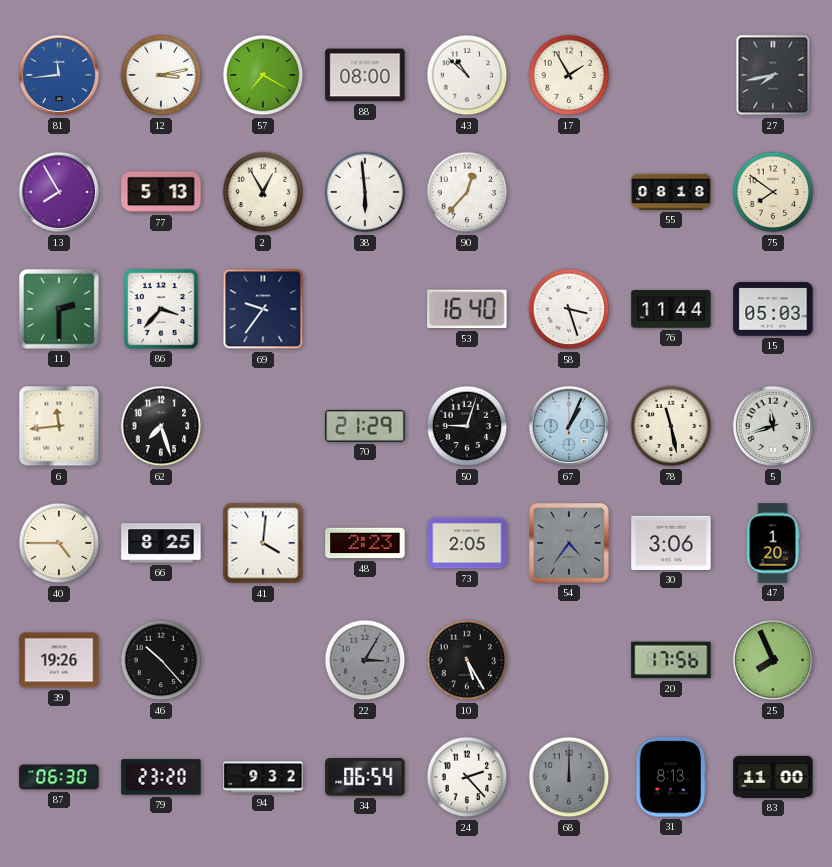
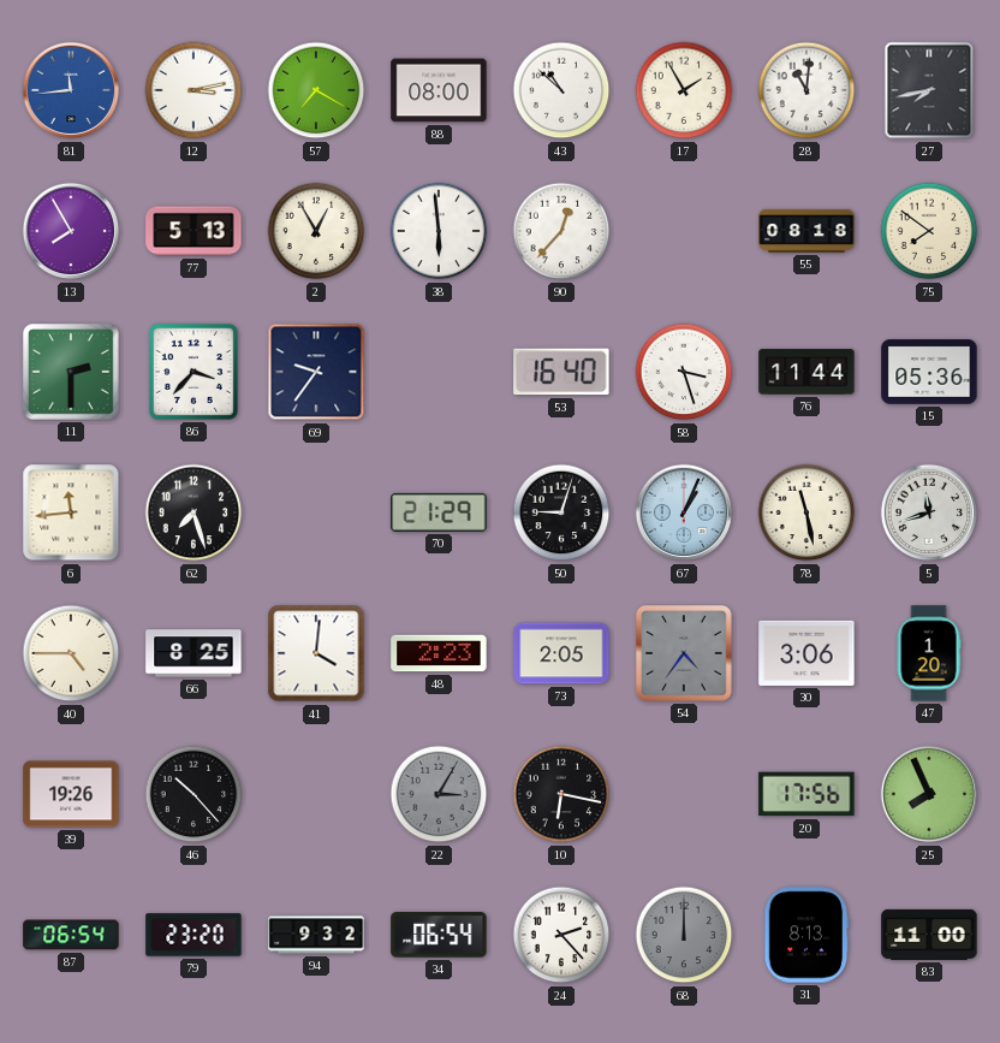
28: none -> 11:01
15: 05:03 -> 05:36
10: 5:25 -> 6:17
87: 06:30 -> 06:54
